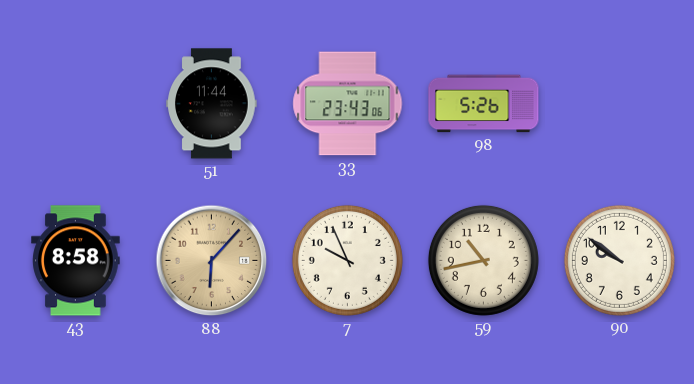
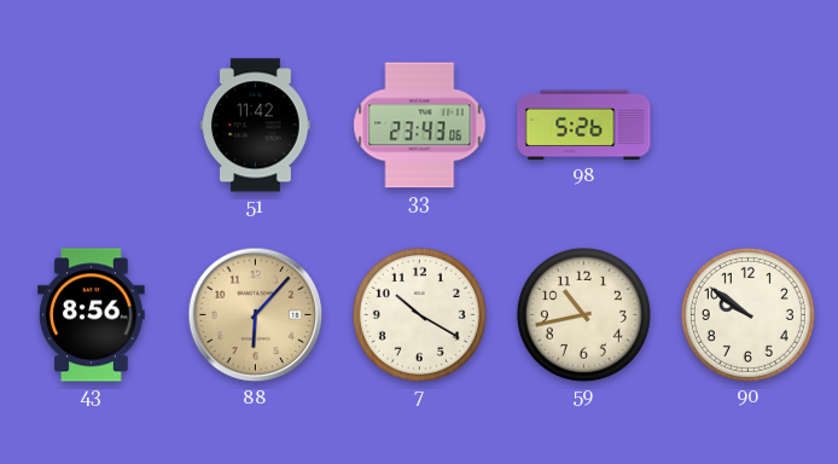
51: 11:44 -> 11:42
43: 8:58 -> 8:56
7: 9:56 -> 10:20
